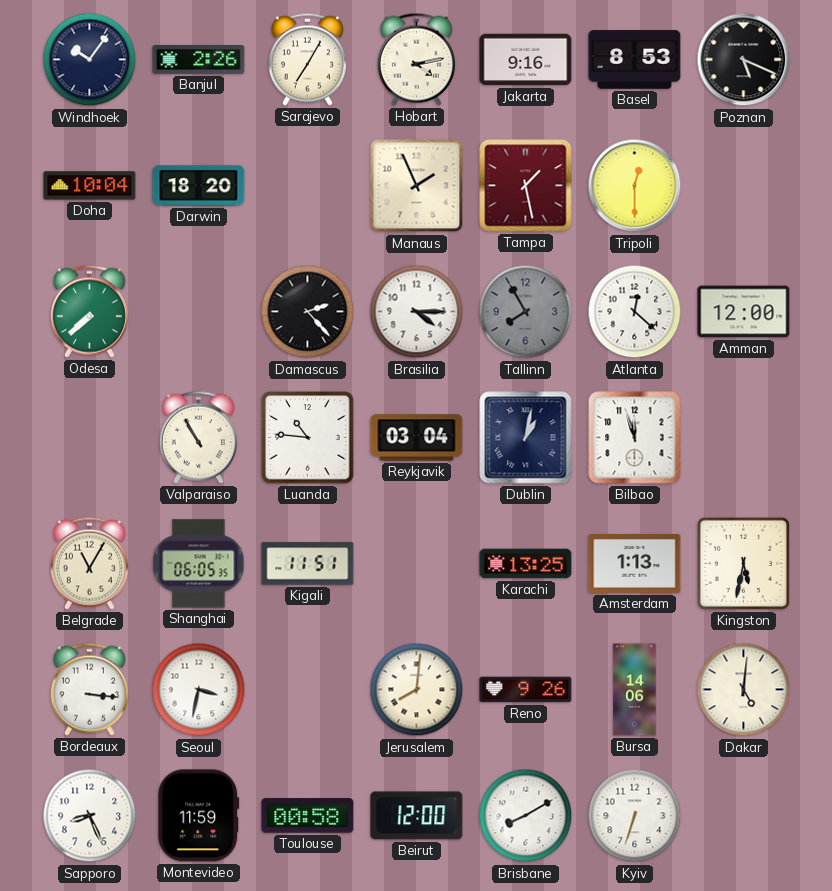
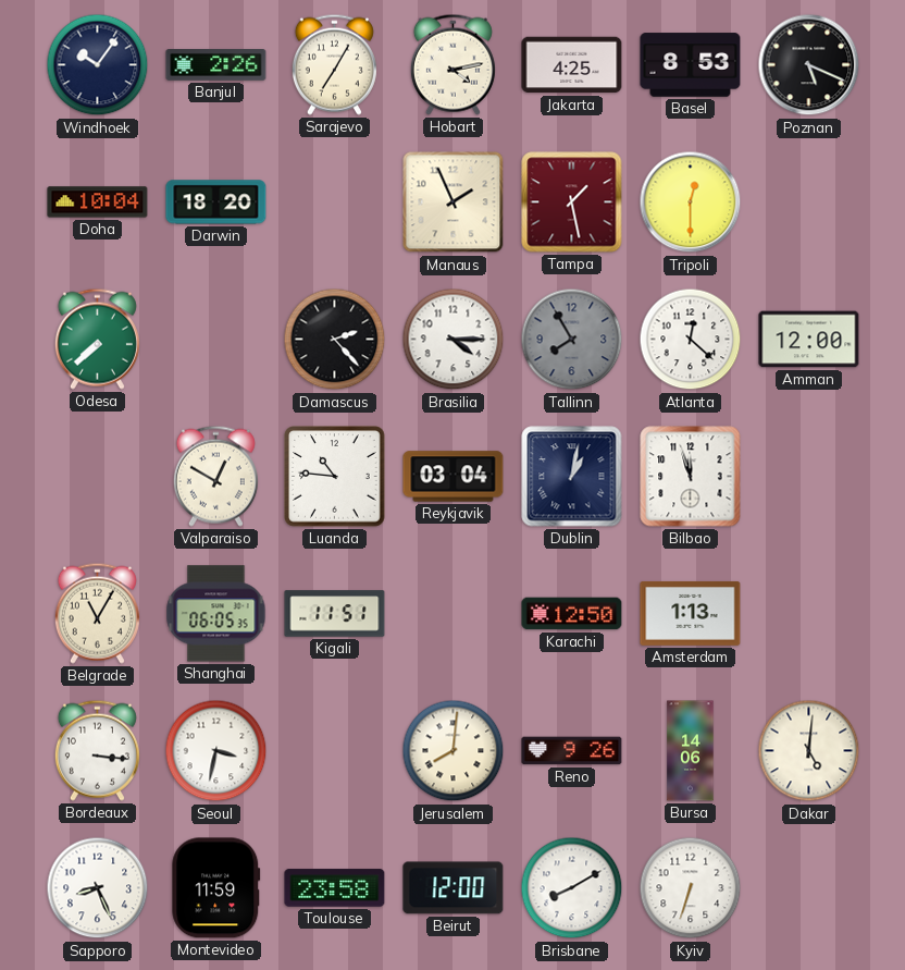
Jakarta: 9:16 -> 4:25
Valparaiso: 10:55 -> 12:50
Karachi: 13:25 -> 12:50
Kingston: 5:32 -> none
Toulouse: 00:58 -> 23:58
